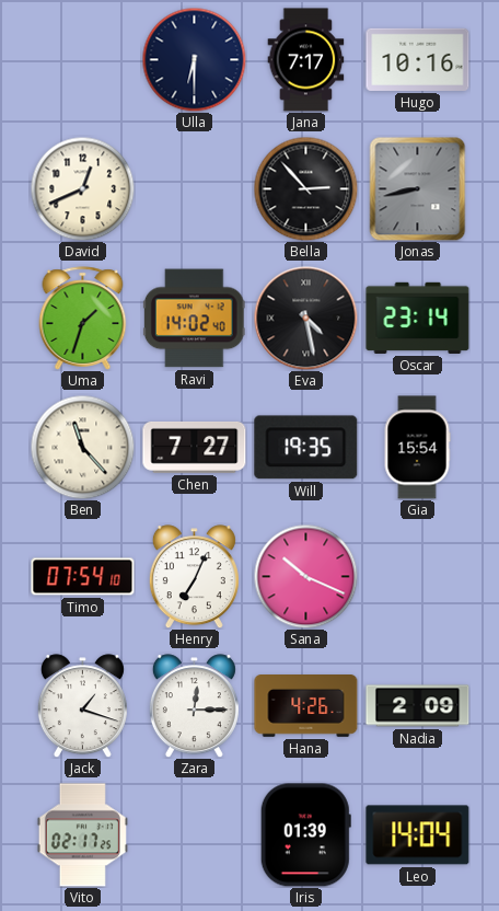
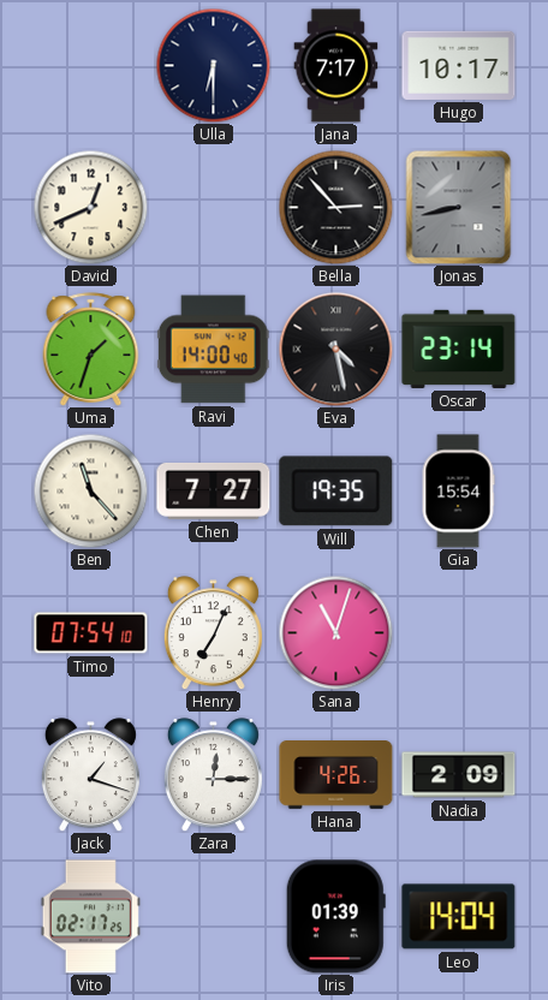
Hugo: 10:16 -> 10:17
Ravi: 14:02 -> 14:00
Sana: 10:19 -> 11:03
